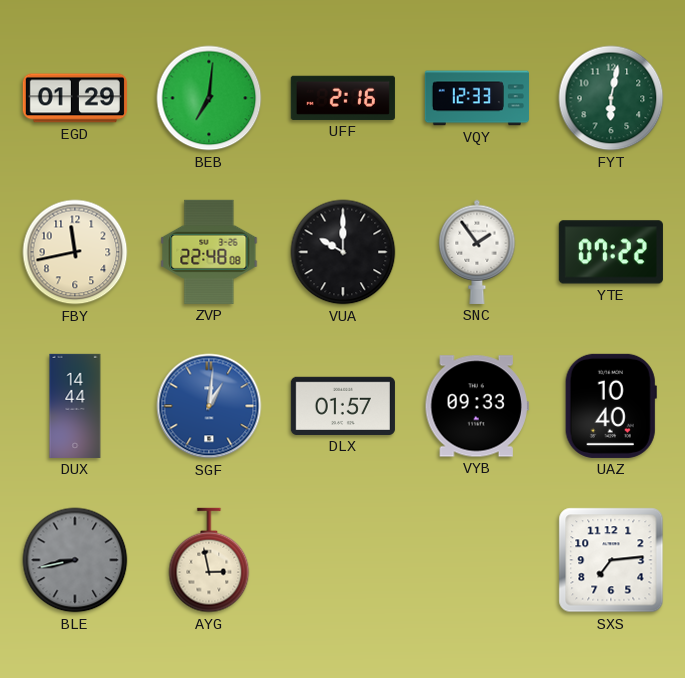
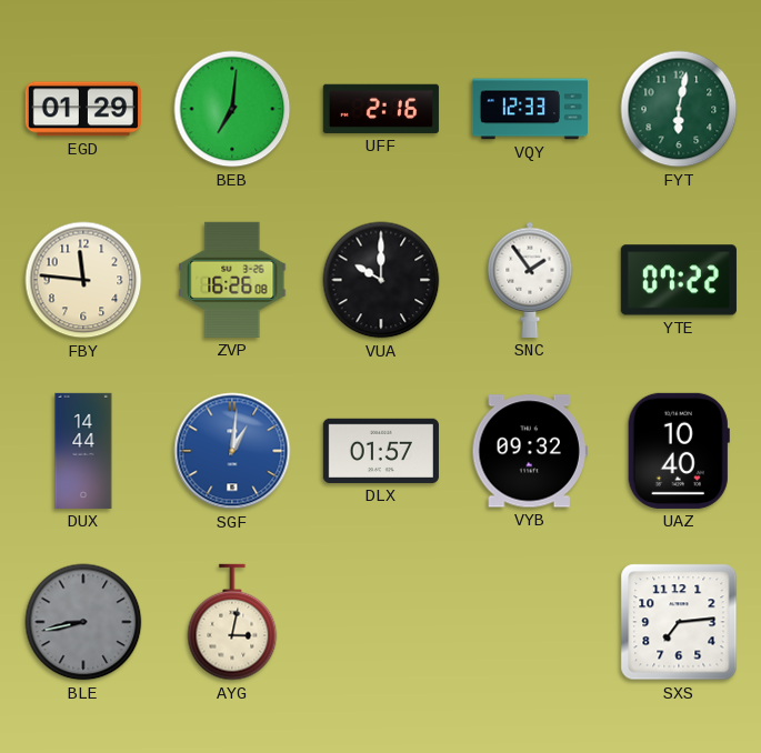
FBY: 11:43 -> 11:46
ZVP: 22:48 -> 16:26
VYB: 09:33 -> 09:32
AYG: 2:58 -> 3:02
